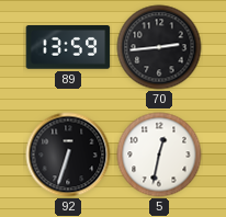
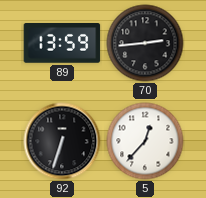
5: 12:32 -> 12:37
